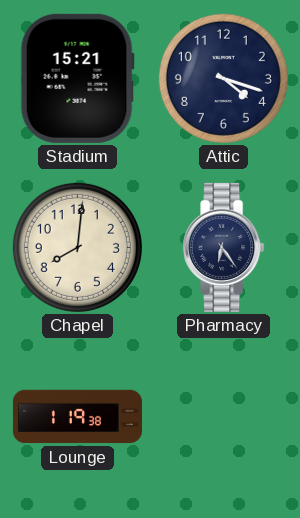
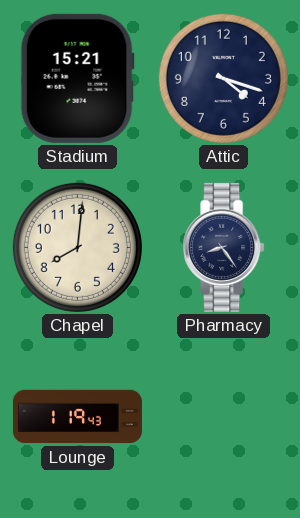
Pharmacy: 6:24 -> 8:24
Lounge: 1:19:38 -> 1:19:43
